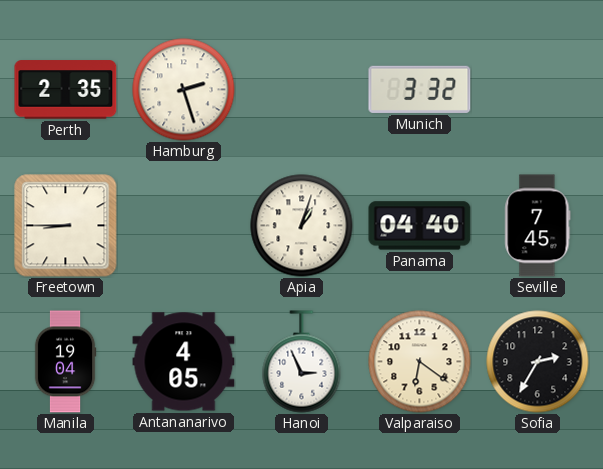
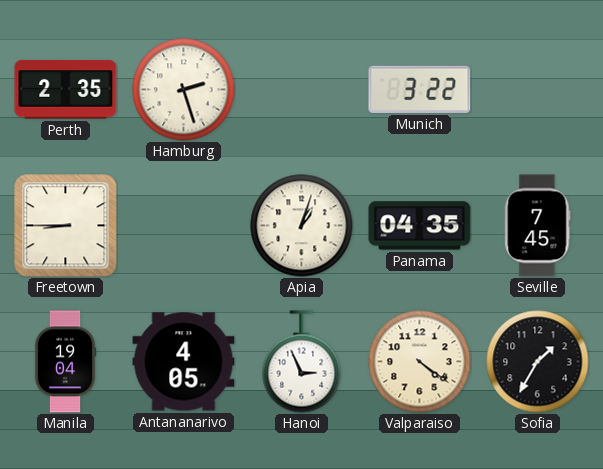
Munich: 3:32 -> 3:22
Panama: 04:40 -> 04:35
Valparaiso: 6:21 -> 4:21
Sofia: 2:35 -> 1:35
